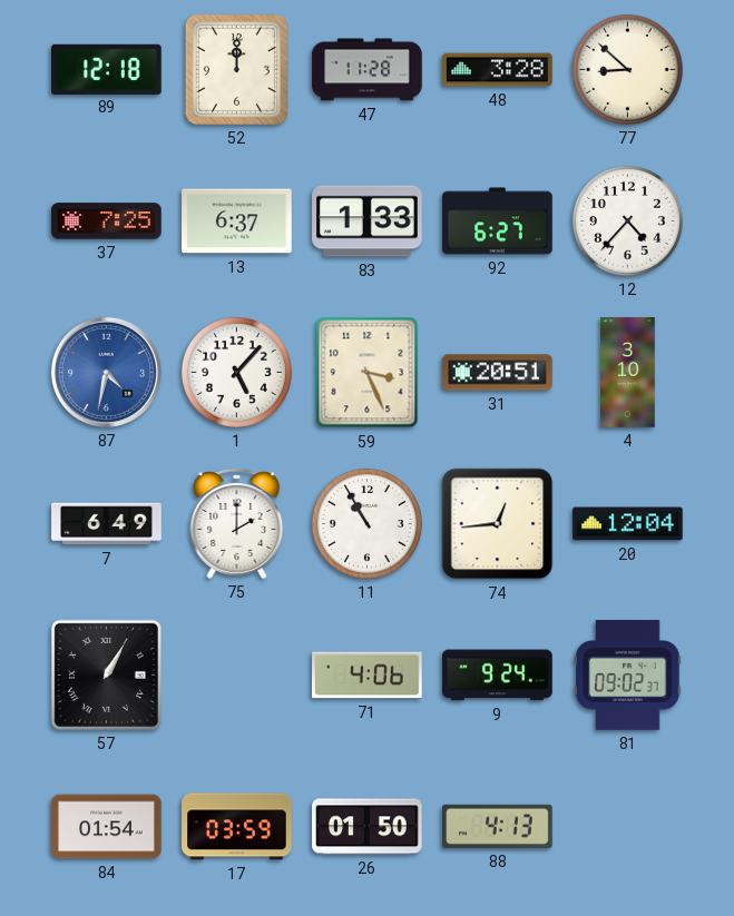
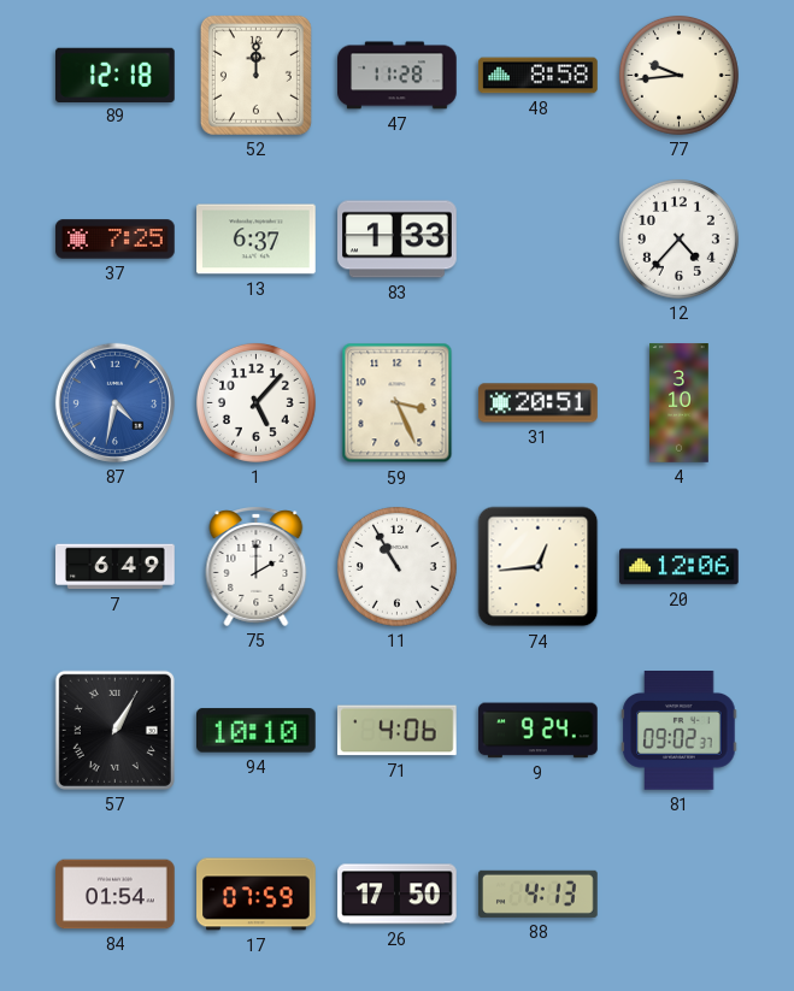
48: 3:28 -> 8:58
77: 8:52 -> 9:44
92: 6:27 -> none
20: 12:04 -> 12:06
94: none -> 10:10
17: 03:59 -> 07:59
26: 01:50 -> 17:50
